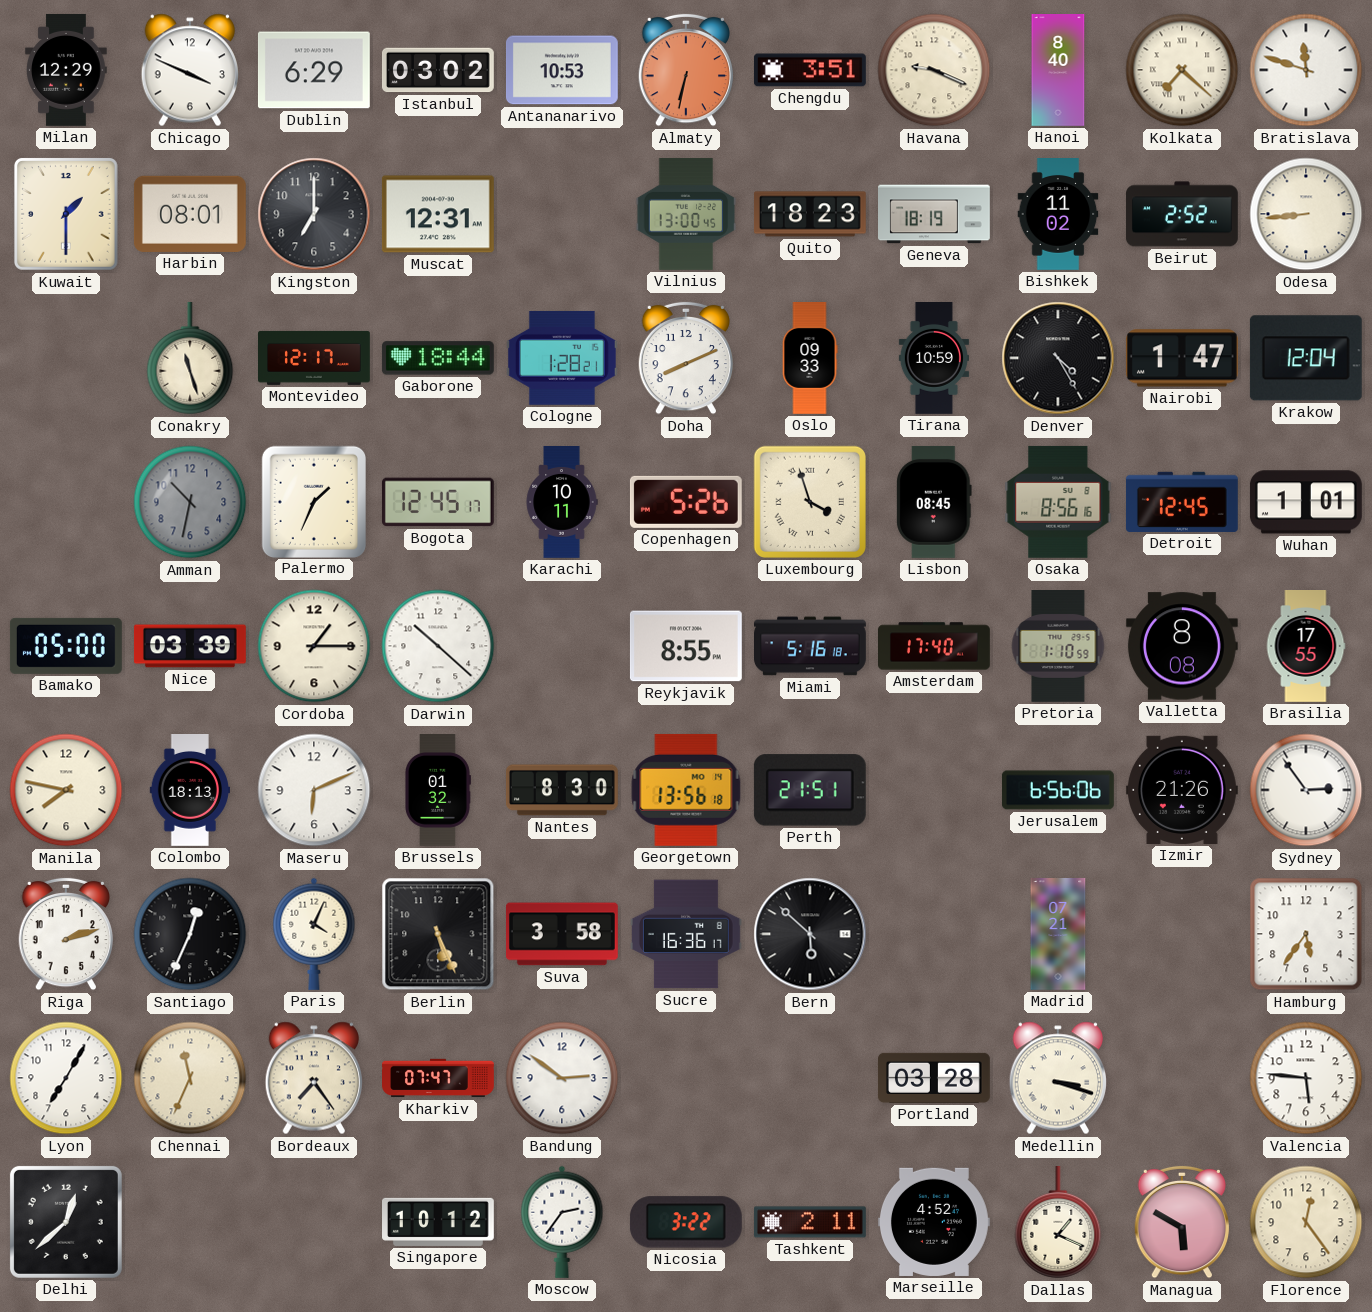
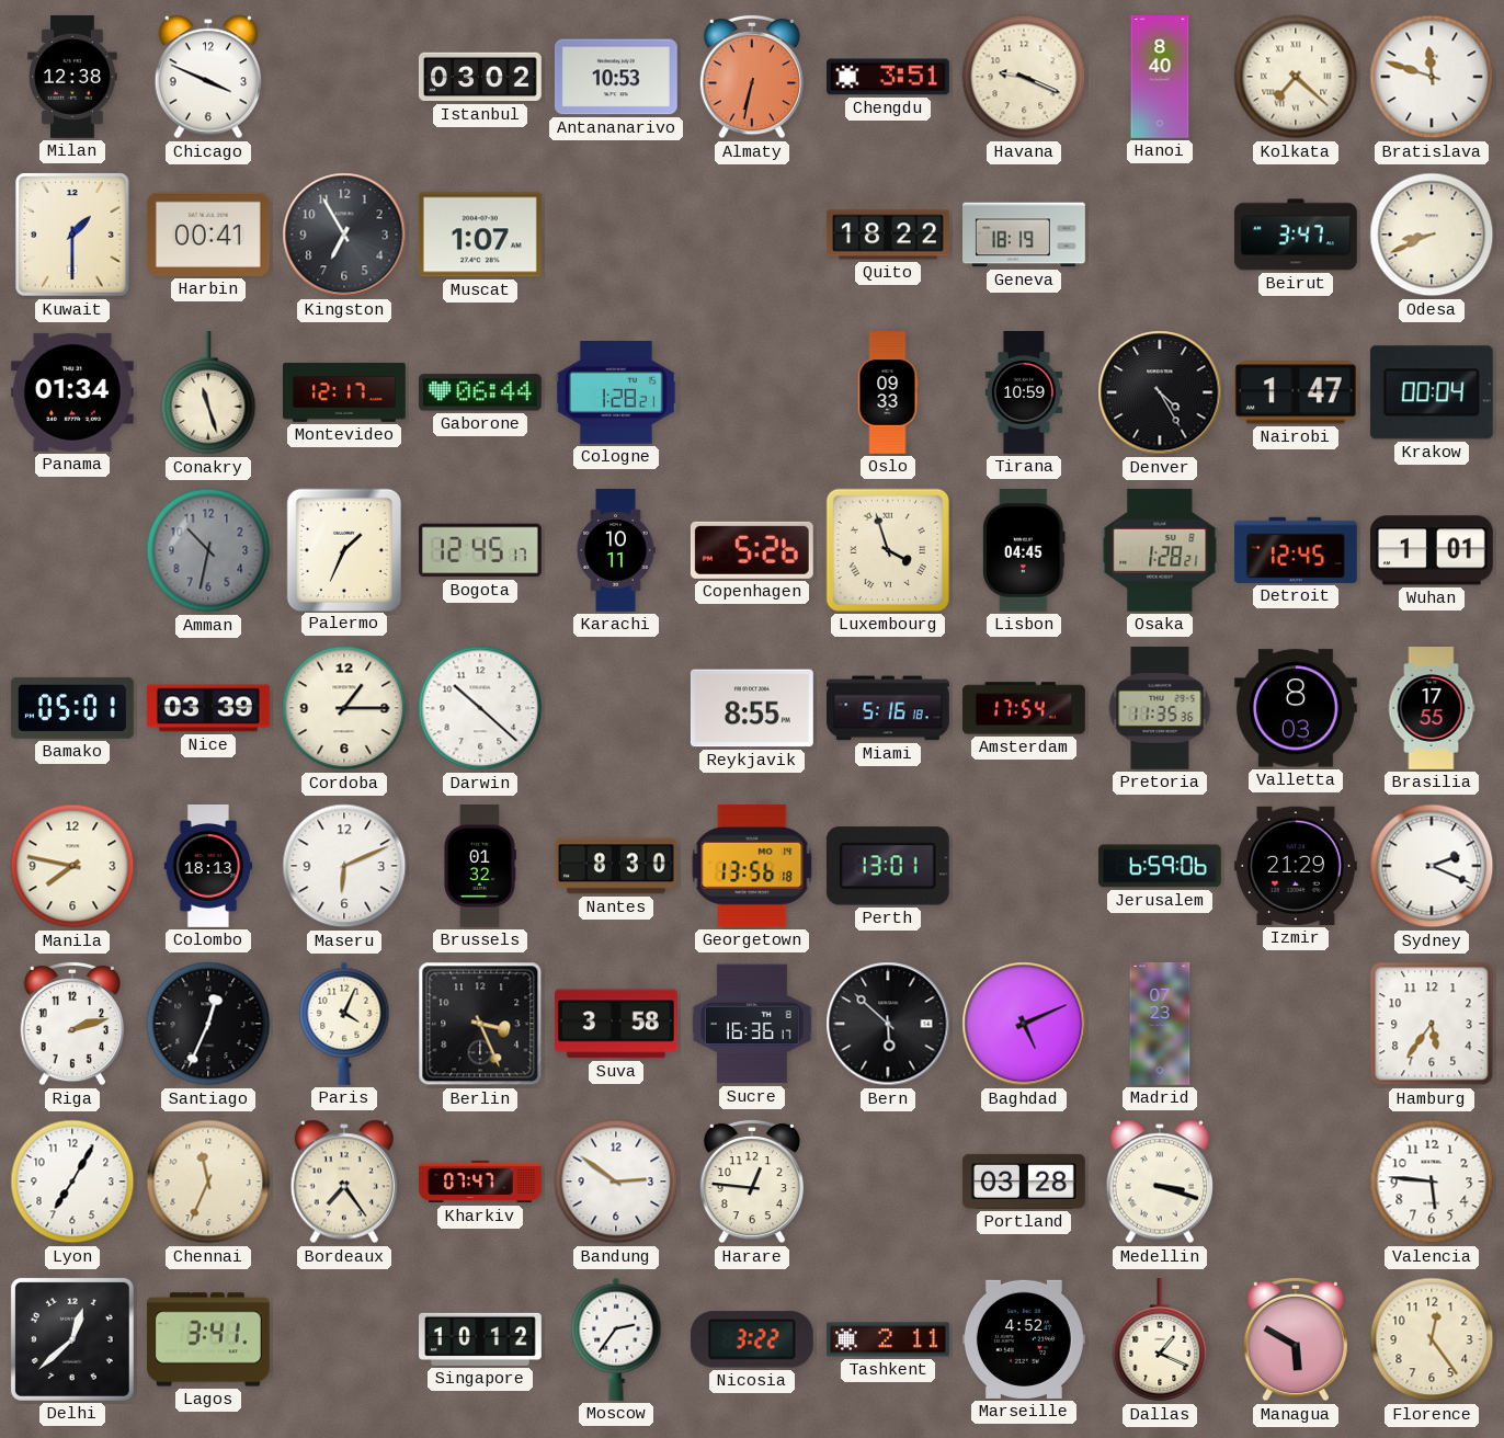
Milan: 12:29 -> 12:38
Dublin: 6:29 -> none
Harbin: 08:01 -> 00:41
Kingston: 7:00 -> 6:55
Muscat: 12:31 -> 1:07
Vilnius: 13:00 -> none
Quito: 18:23 -> 18:22
Bishkek: 11:02 -> none
Beirut: 2:52 -> 3:47
Odesa: 8:44 -> 8:41
Panama: none -> 01:34
Gaborone: 18:44 -> 06:44
Doha: 8:11 -> none
Krakow: 12:04 -> 00:04
Lisbon: 08:45 -> 04:45
Osaka: 8:56 -> 1:28
Bamako: 05:00 -> 05:01
Amsterdam: 17:40 -> 17:54
Pretoria: 1:10 -> 11:35
Valletta: 8:08 -> 8:03
Perth: 21:51 -> 13:01
Jerusalem: 6:56 -> 6:59
Izmir: 21:26 -> 21:29
Sydney: 2:54 -> 2:19
Berlin: 5:26 -> 3:26
Baghdad: none -> 5:11
Madrid: 07:21 -> 07:23
Harare: none -> 12:46
Lagos: none -> 3:41
